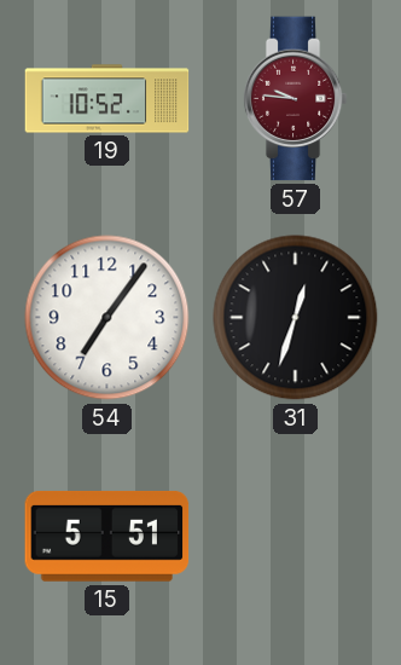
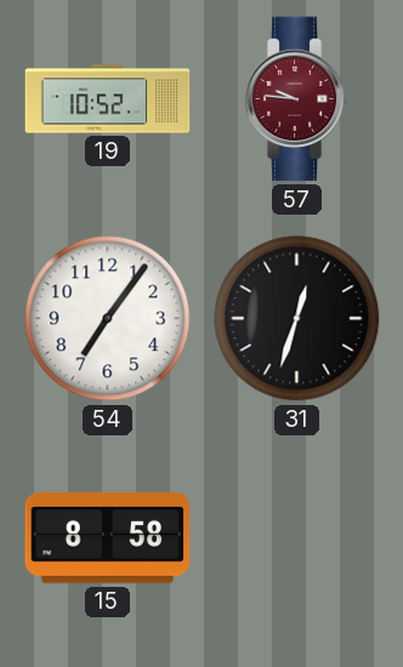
15: 5:51 -> 8:58
